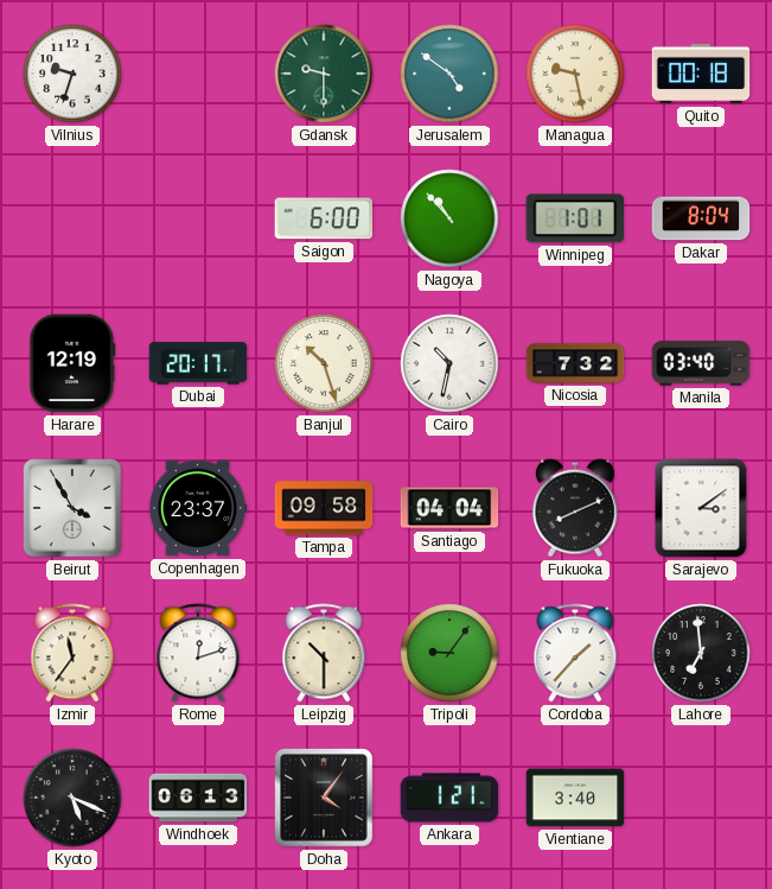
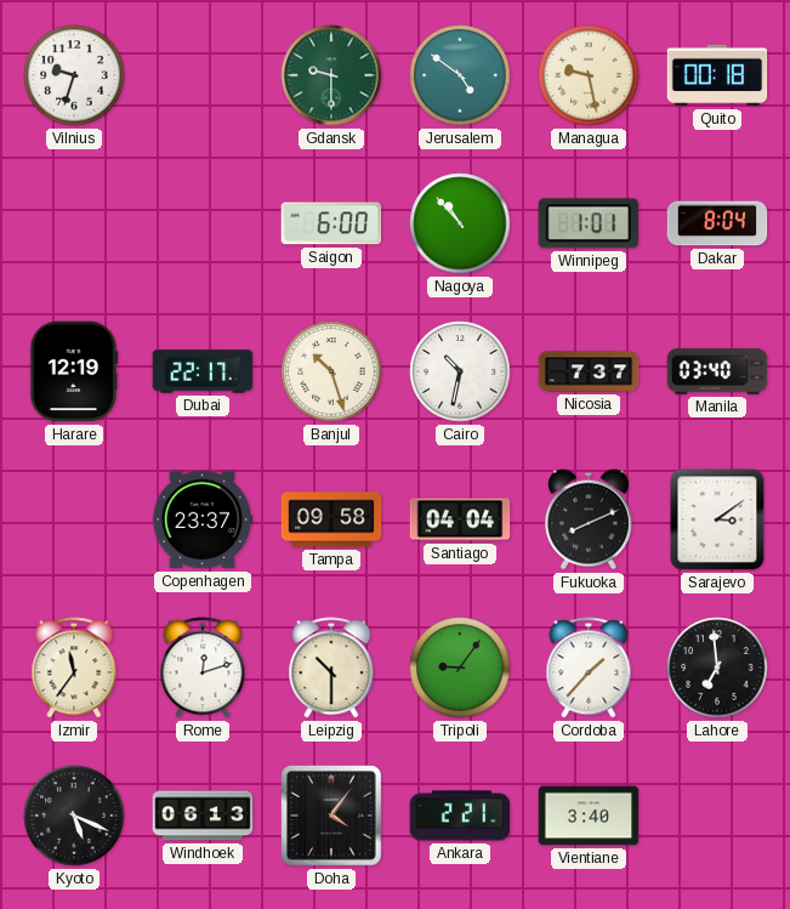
Dubai: 20:17 -> 22:17
Nicosia: 7:32 -> 7:37
Beirut: 3:55 -> none
Ankara: 1:21 -> 2:21
